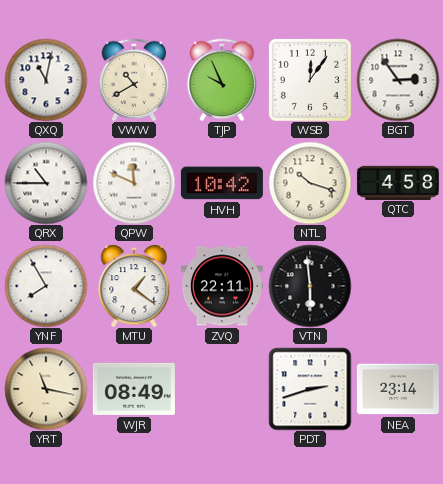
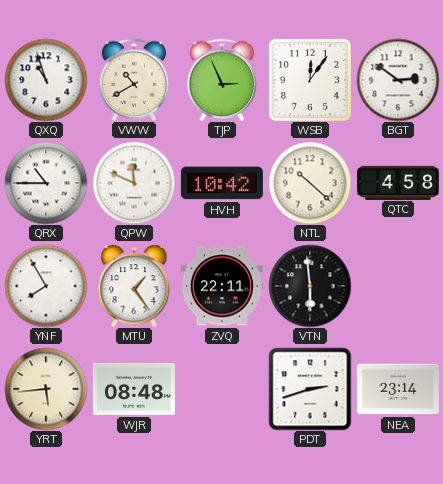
QXQ: 11:02 -> 10:57
TJP: 9:56 -> 2:56
BGT: 2:54 -> 2:51
NTL: 10:18 -> 10:22
MTU: 1:21 -> 1:24
YRT: 11:17 -> 5:44
WJR: 08:49 -> 08:48
